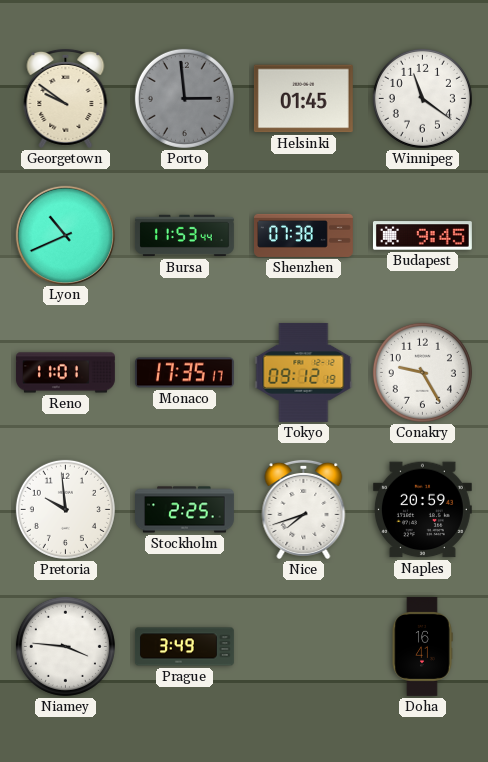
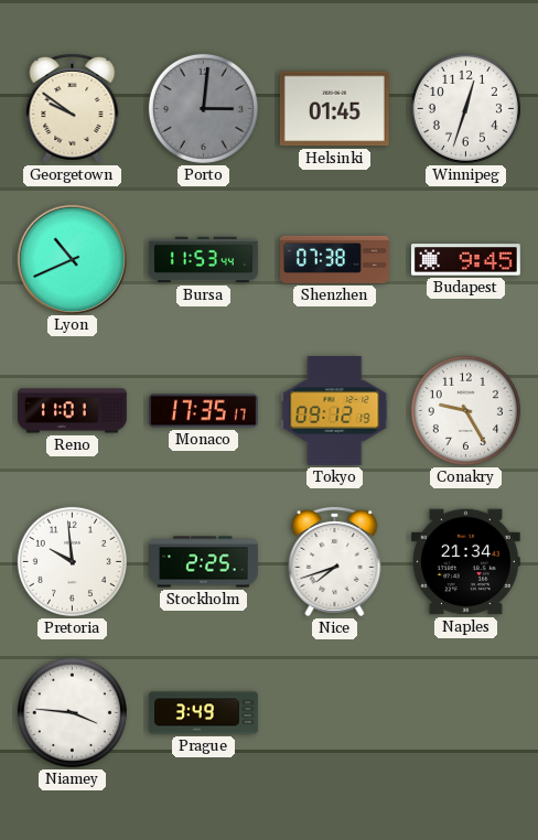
Porto: 2:59 -> 3:01
Winnipeg: 11:21 -> 12:33
Naples: 20:59 -> 21:34
Doha: 16:41 -> none
